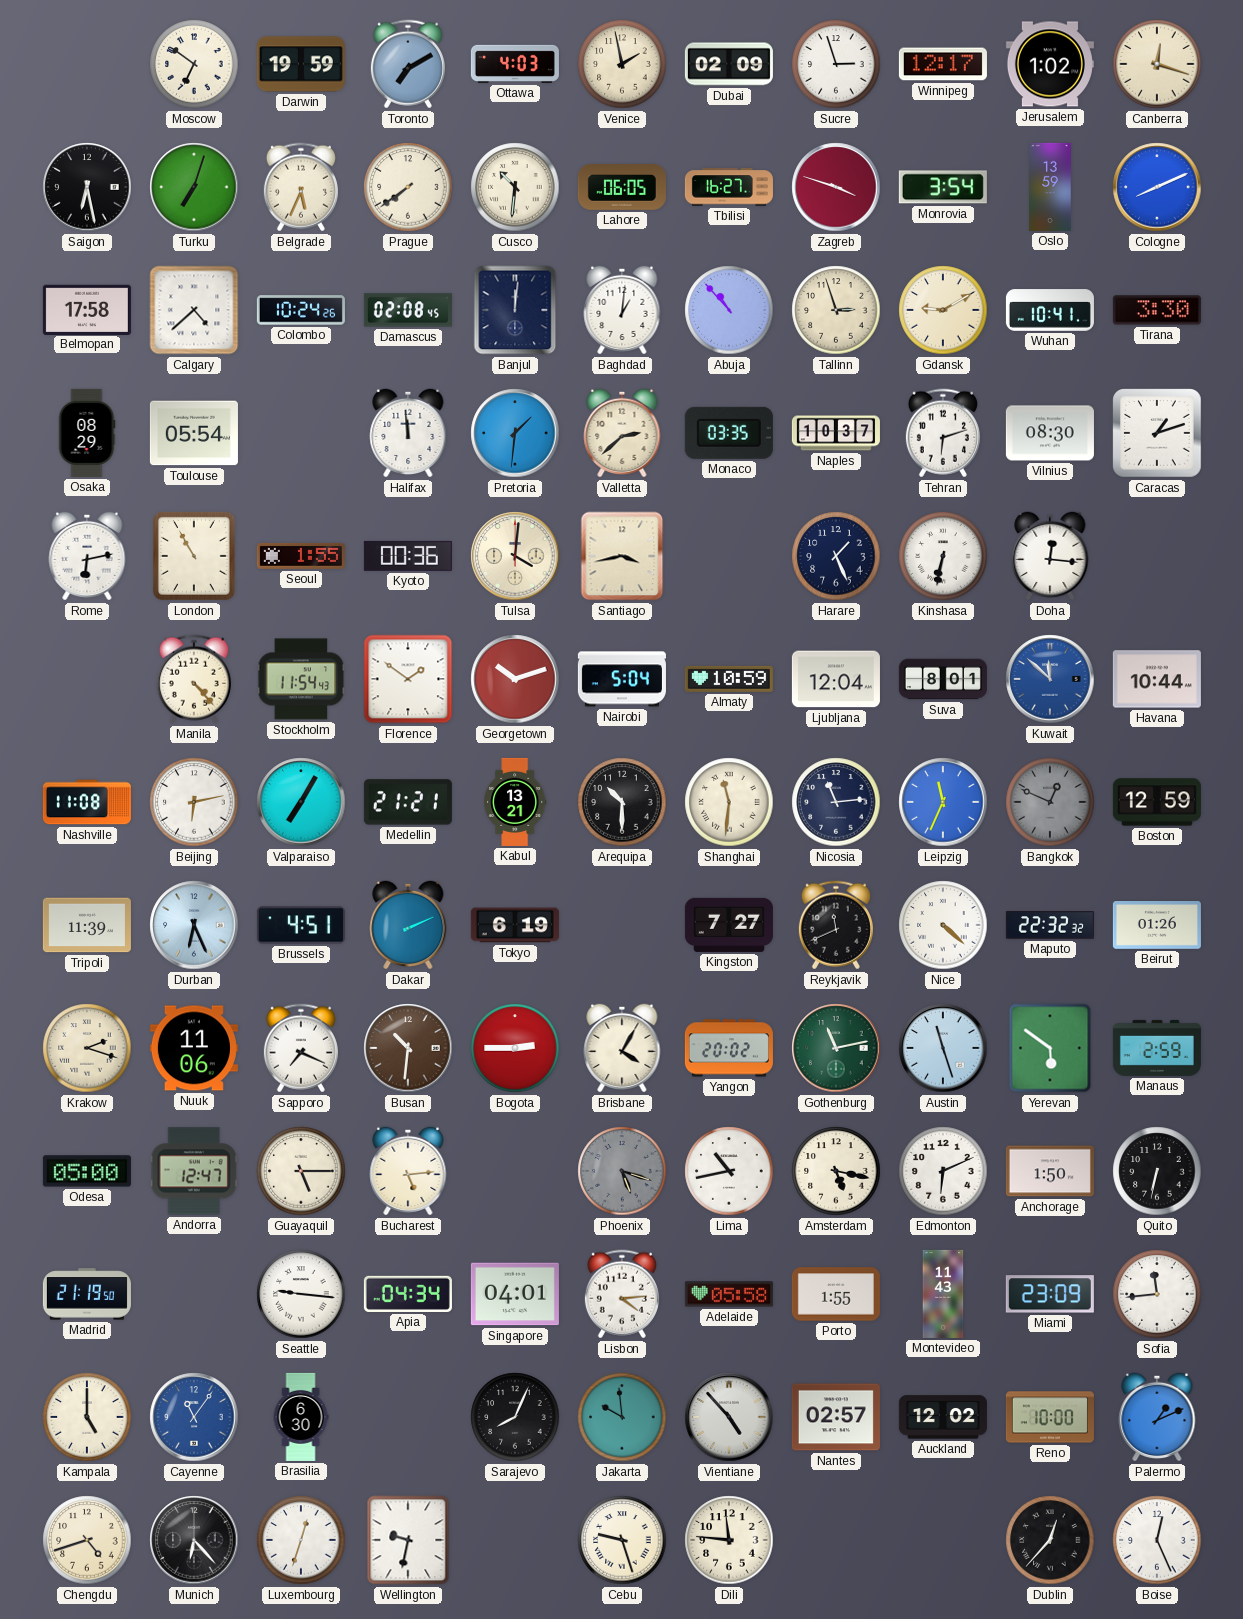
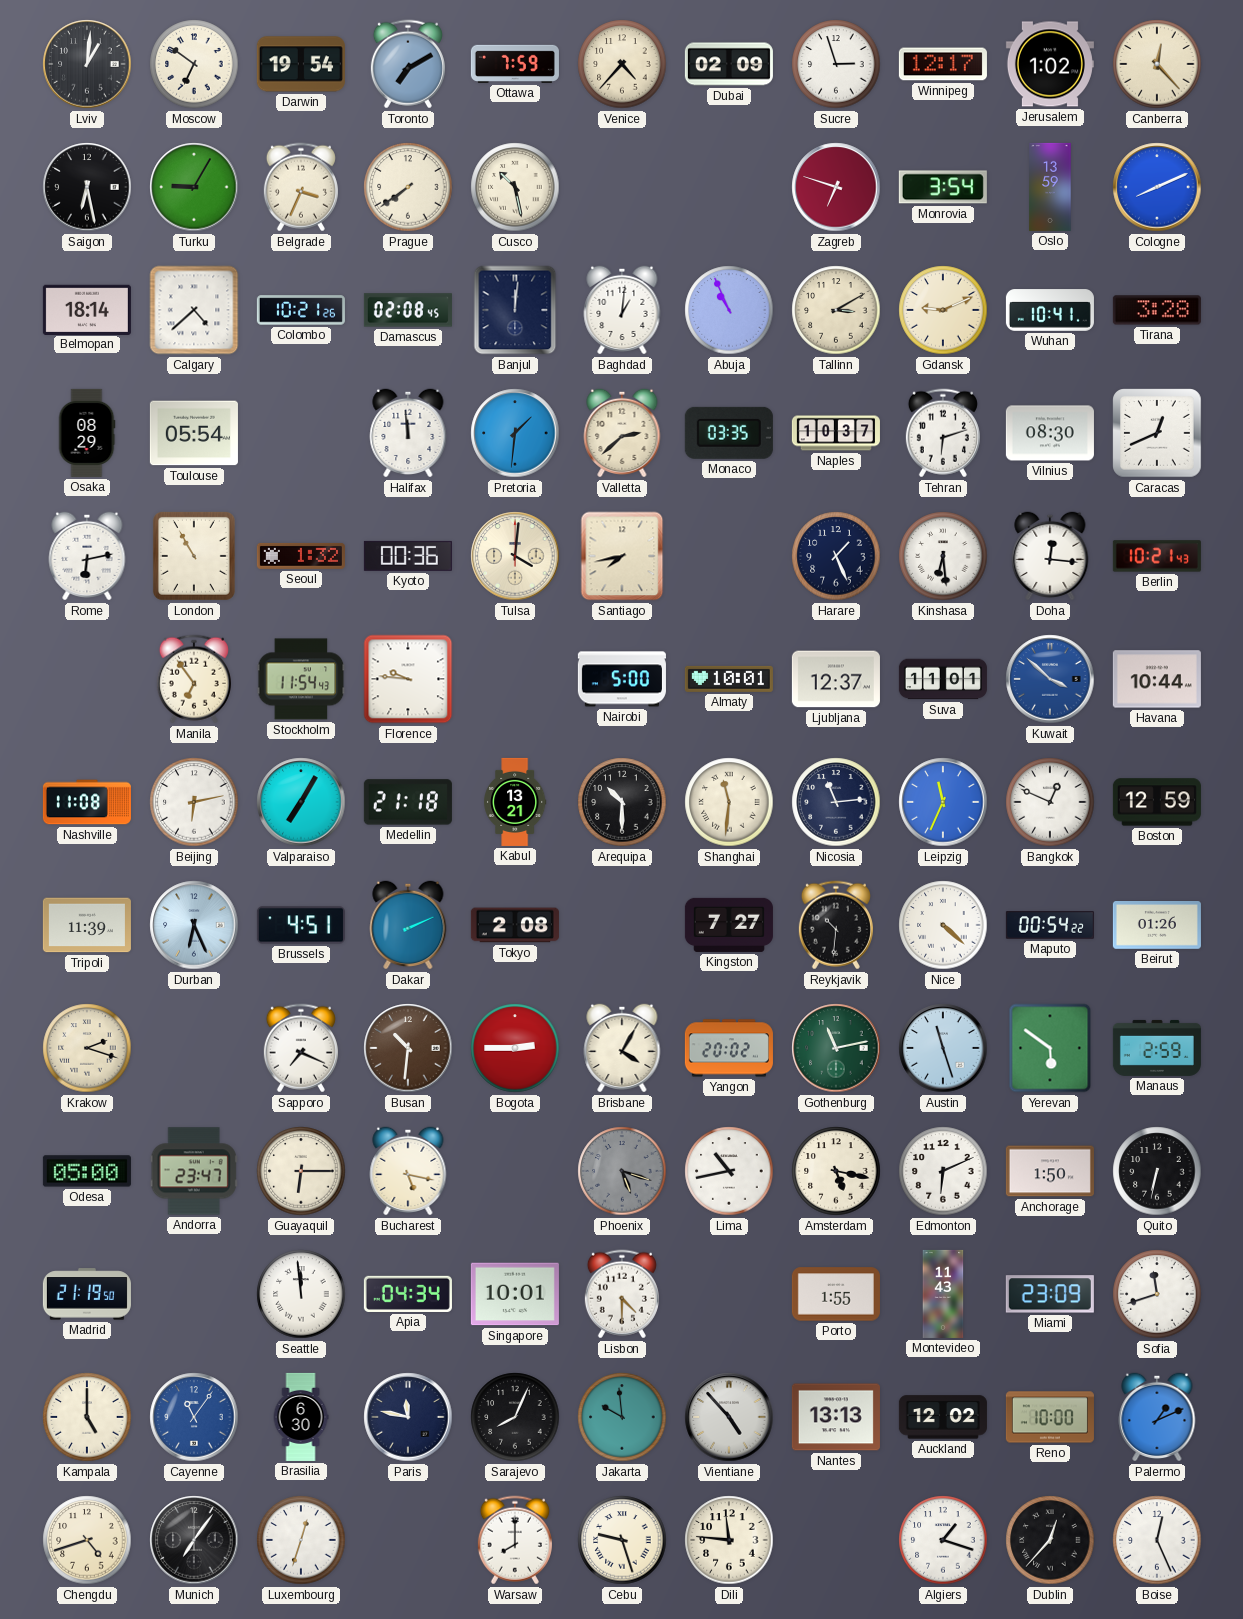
Lviv: none -> 1:01
Darwin: 19:59 -> 19:54
Ottawa: 4:03 -> 7:59
Venice: 1:58 -> 4:37
Canberra: 12:18 -> 12:23
Turku: 7:03 -> 9:05
Belgrade: 5:34 -> 3:34
Cusco: 10:31 -> 10:28
Lahore: 06:05 -> none
Tbilisi: 16:27 -> none
Zagreb: 3:48 -> 6:48
Belmopan: 17:58 -> 18:14
Colombo: 10:24 -> 10:21
Abuja: 10:53 -> 10:56
Tallinn: 2:57 -> 3:10
Gdansk: 9:10 -> 9:11
Tirana: 3:30 -> 3:28
Caracas: 1:12 -> 12:41
Seoul: 1:55 -> 1:32
Santiago: 3:43 -> 7:43
Kinshasa: 6:32 -> 6:29
Berlin: none -> 10:21
Manila: 4:23 -> 6:54
Florence: 1:51 -> 9:46
Georgetown: 10:12 -> none
Nairobi: 5:04 -> 5:00
Almaty: 10:59 -> 10:01
Ljubljana: 12:04 -> 12:37
Suva: 8:01 -> 11:01
Kuwait: 11:52 -> 3:52
Medellin: 21:21 -> 21:18
Bangkok dial: grey -> white
Tokyo: 6:19 -> 2:08
Reykjavik: 11:41 -> 10:31
Maputo: 22:32 -> 00:54
Nuuk: 11:06 -> none
Andorra: 12:47 -> 23:47
Guayaquil: 5:15 -> 6:15
Bucharest: 5:14 -> 5:17
Seattle: 9:16 -> 11:59
Singapore: 04:01 -> 10:01
Lisbon: 4:14 -> 4:30
Adelaide: 05:58 -> none
Sofia: 11:44 -> 11:42
Paris: none -> 11:47
Nantes: 02:57 -> 13:13
Munich: 6:23 -> 7:06
Wellington: 9:32 -> none
Warsaw: none -> 8:00
Algiers: none -> 1:18
